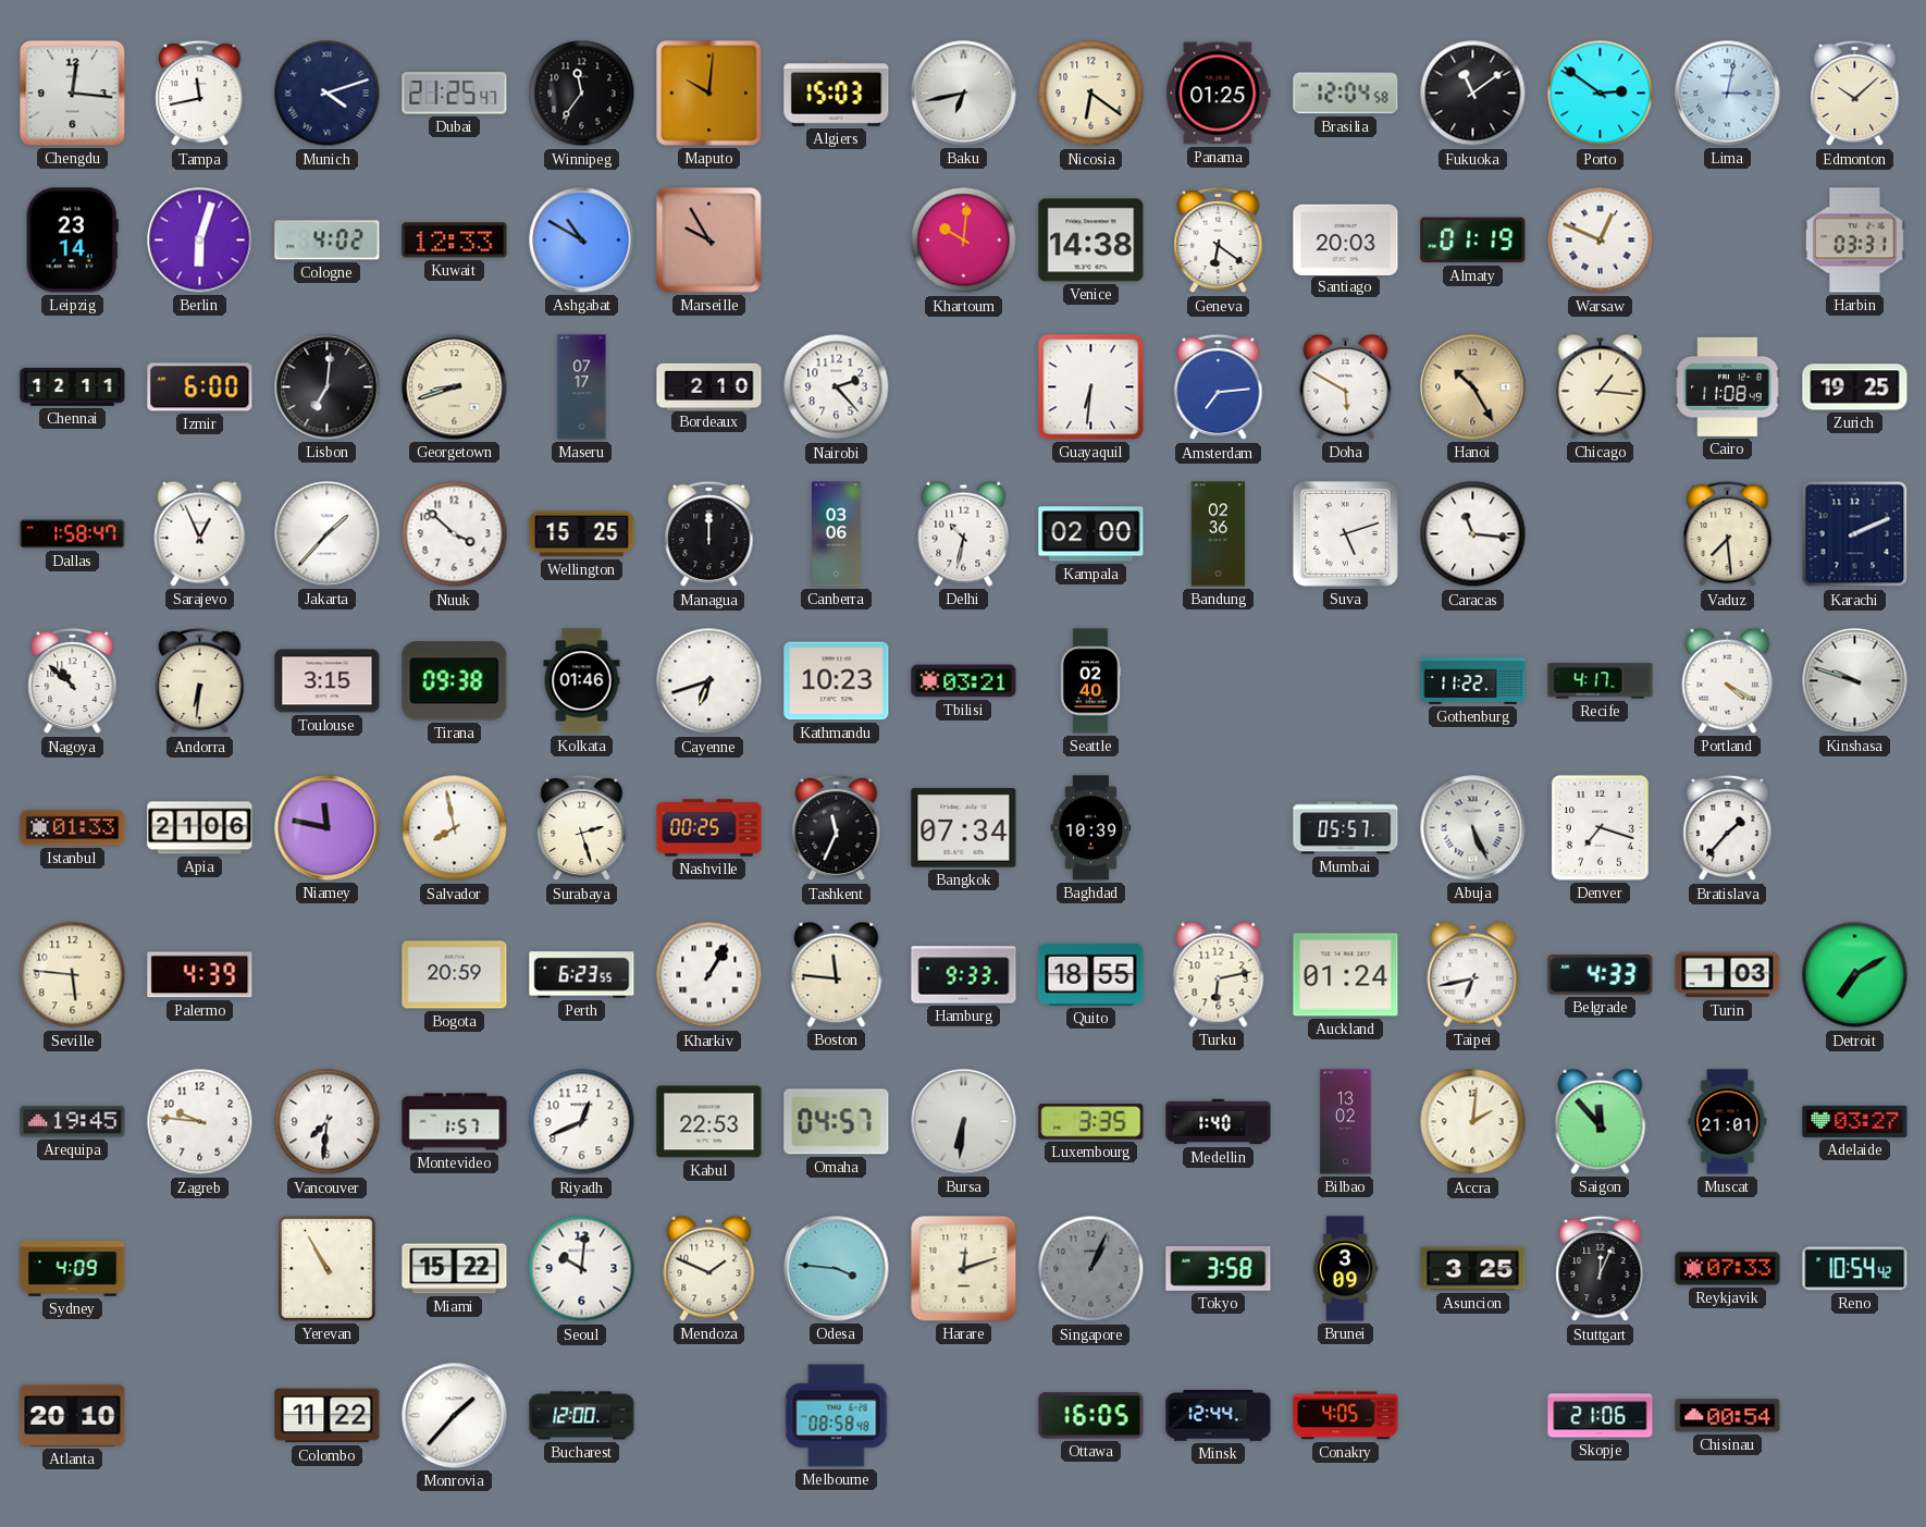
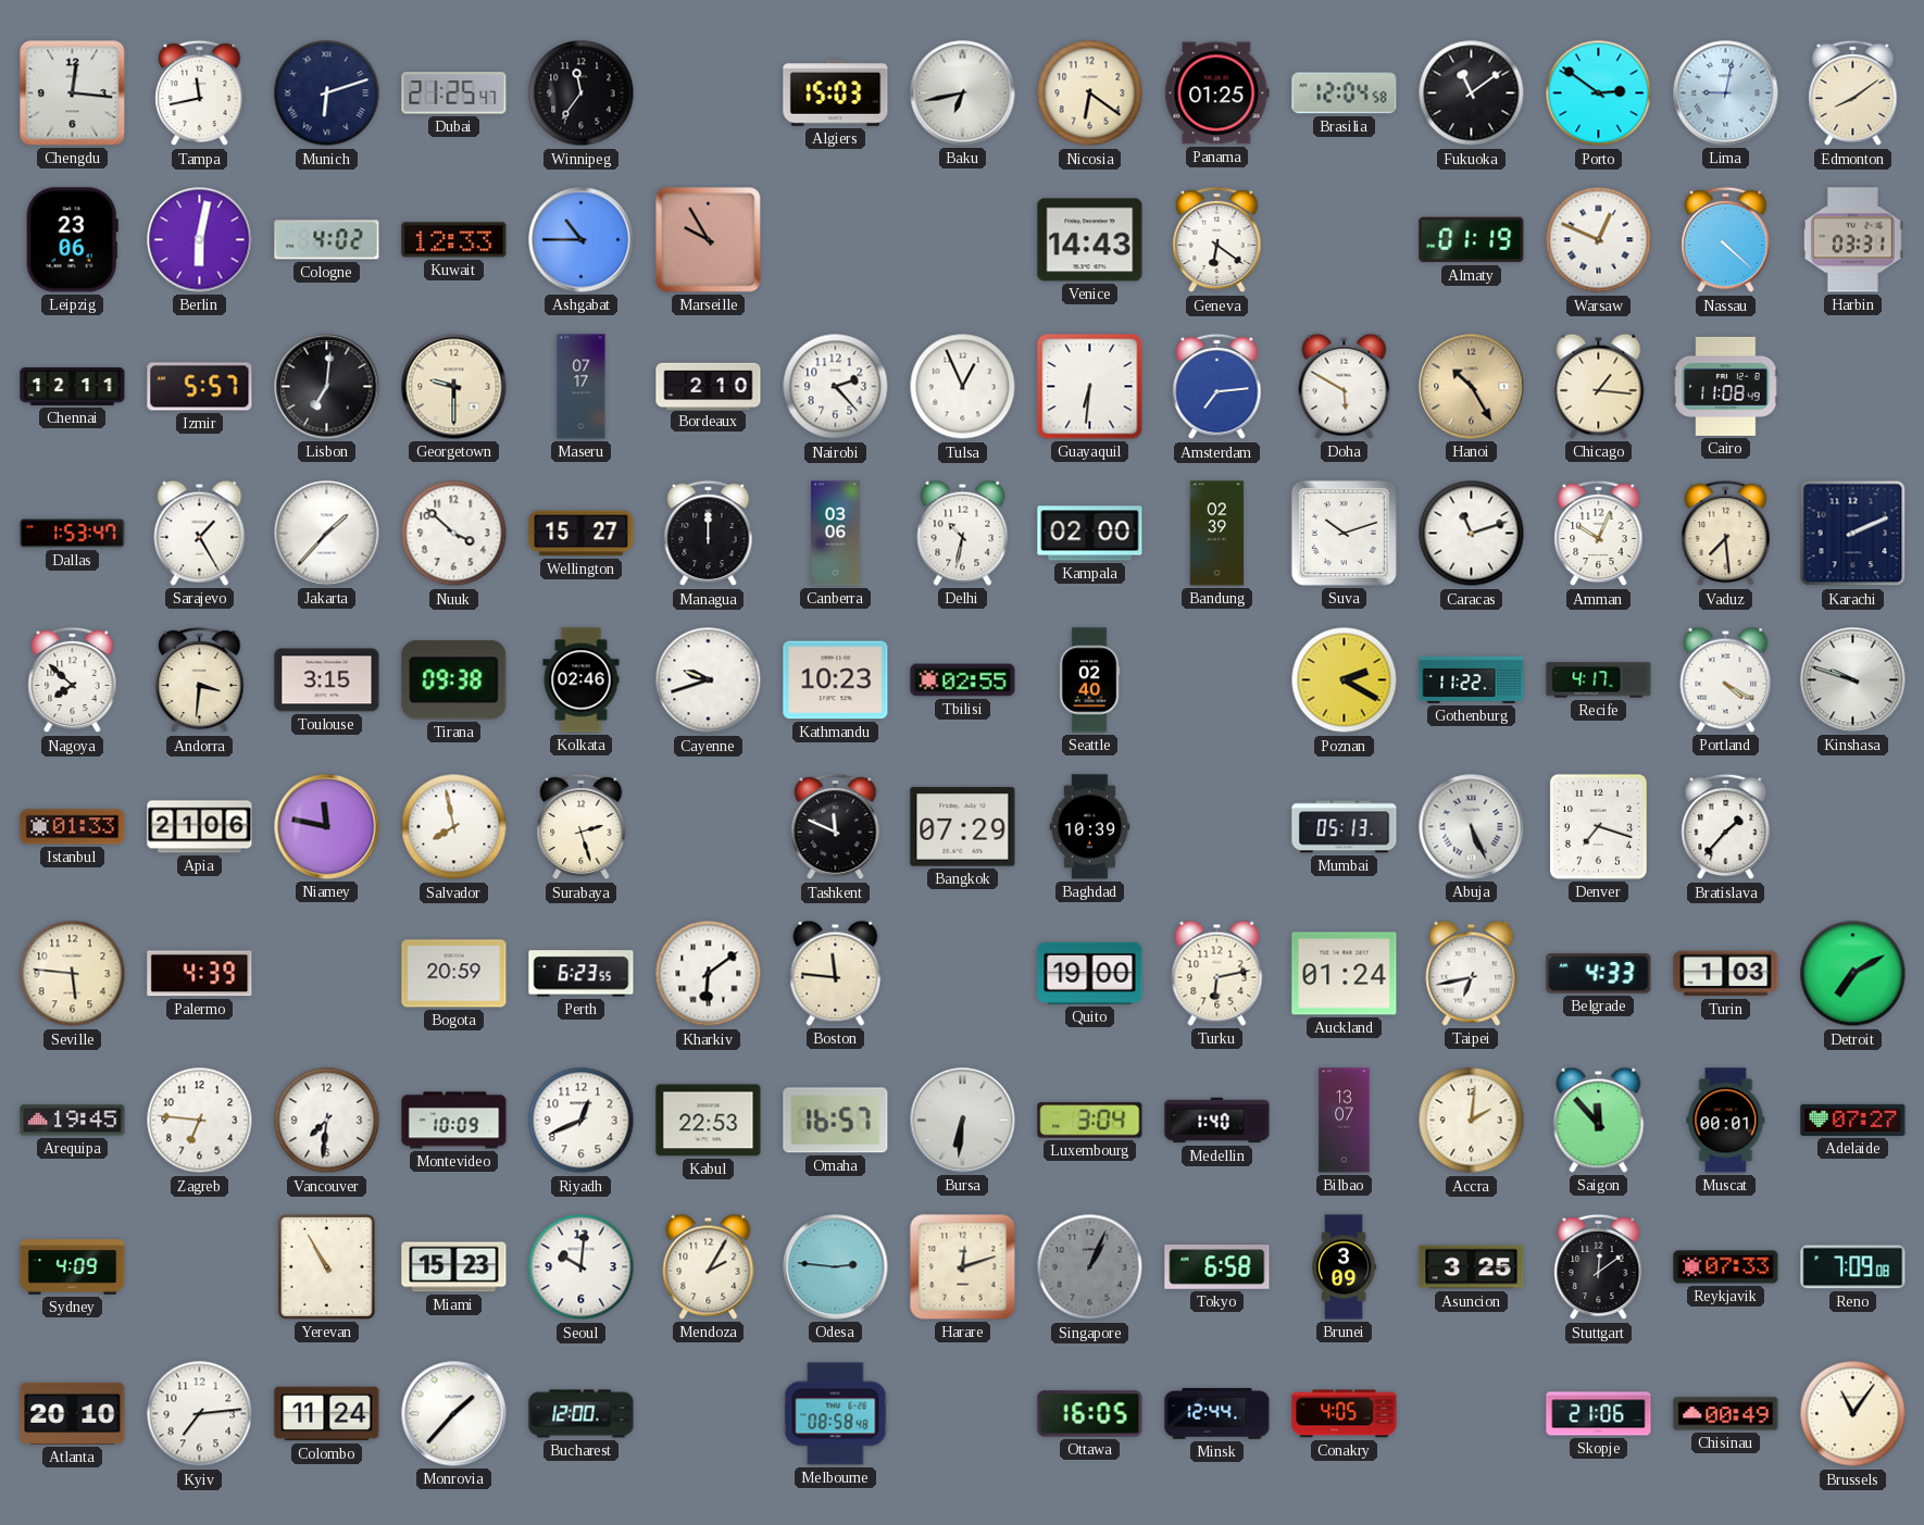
Munich: 4:12 -> 6:12
Maputo: 10:01 -> none
Lima: 3:02 -> 9:02
Edmonton: 10:08 -> 8:09
Leipzig: 23:14 -> 23:06
Berlin: 6:03 -> 6:02
Ashgabat: 10:50 -> 10:45
Khartoum: 10:01 -> none
Venice: 14:38 -> 14:43
Santiago: 20:03 -> none
Nassau: none -> 4:22
Izmir: 6:00 -> 5:57
Georgetown: 8:42 -> 9:30
Tulsa: none -> 12:56
Zurich: 19:25 -> none
Dallas: 1:58 -> 1:53
Sarajevo: 12:56 -> 1:25
Wellington: 15:25 -> 15:27
Bandung: 02:36 -> 02:39
Suva: 5:12 -> 10:12
Caracas: 11:16 -> 11:12
Amman: none -> 10:04
Nagoya: 10:52 -> 7:52
Andorra: 6:31 -> 3:31
Kolkata: 01:46 -> 02:46
Cayenne: 6:42 -> 9:42
Tbilisi: 03:21 -> 02:55
Poznan: none -> 2:20
Nashville: 00:25 -> none
Tashkent: 11:34 -> 11:49
Bangkok: 07:34 -> 07:29
Mumbai: 05:57 -> 05:13
Kharkiv: 1:05 -> 6:09
Hamburg: 9:33 -> none
Quito: 18:55 -> 19:00
Zagreb: 9:46 -> 6:46
Montevideo: 1:57 -> 10:09
Omaha: 04:57 -> 16:57
Luxembourg: 3:35 -> 3:04
Bilbao: 13:02 -> 13:07
Muscat: 21:01 -> 00:01
Adelaide: 03:27 -> 07:27
Miami: 15:22 -> 15:23
Mendoza: 1:49 -> 2:05
Odesa: 3:46 -> 2:46
Tokyo: 3:58 -> 6:58
Stuttgart: 12:04 -> 12:09
Reno: 10:54 -> 7:09
Kyiv: none -> 7:14
Colombo: 11:22 -> 11:24
Chisinau: 00:54 -> 00:49
Brussels: none -> 11:06
